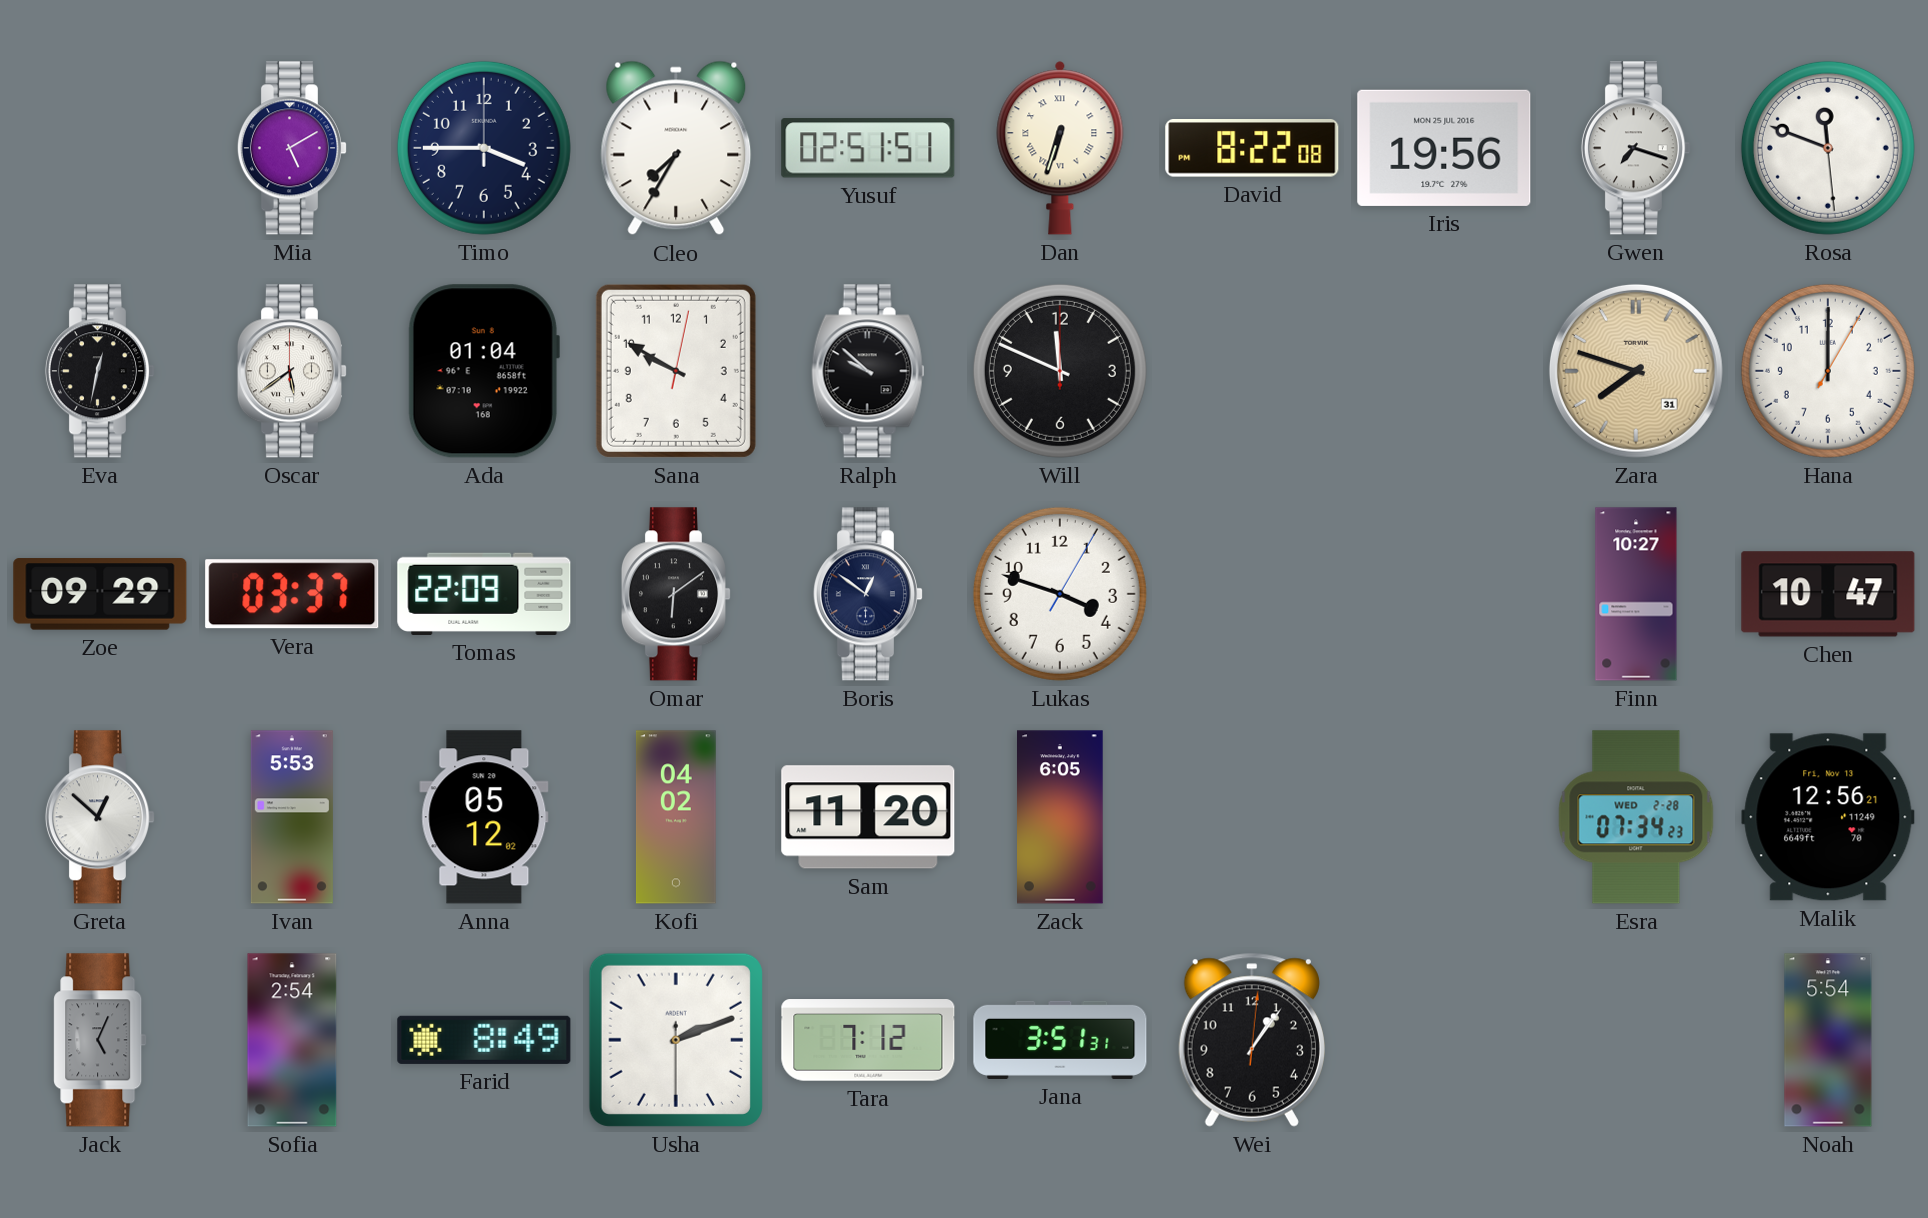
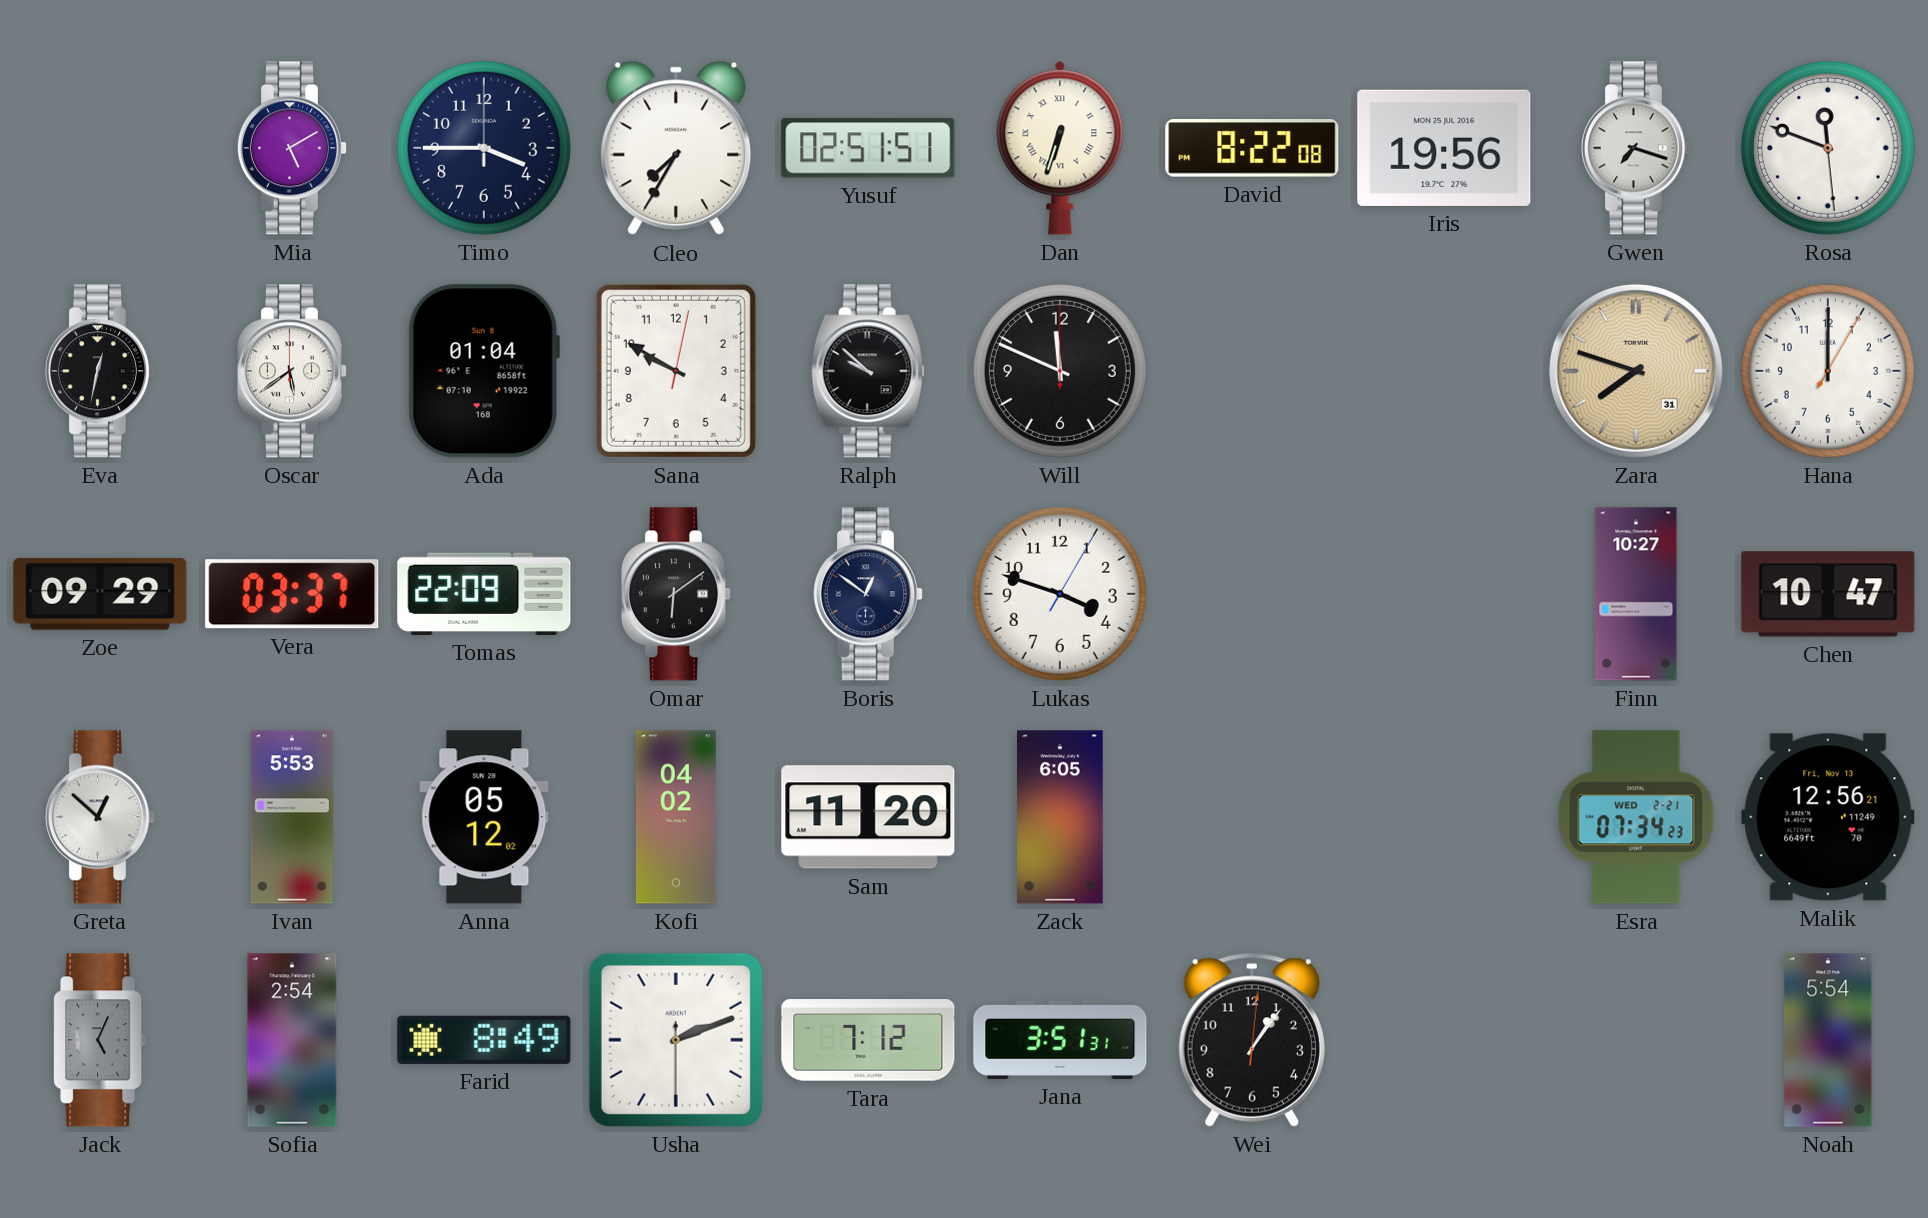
Esra date: WED 2-28 -> WED 2-21
